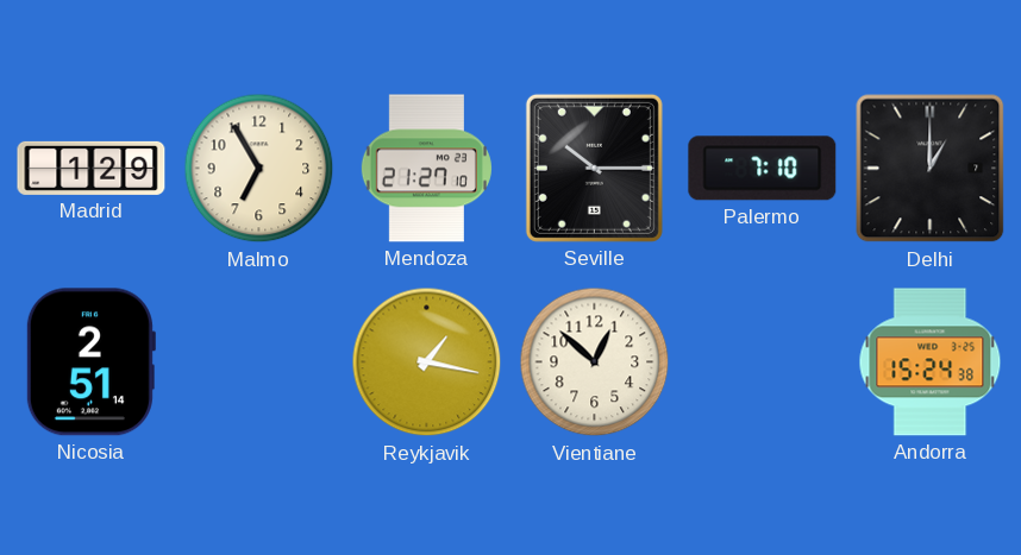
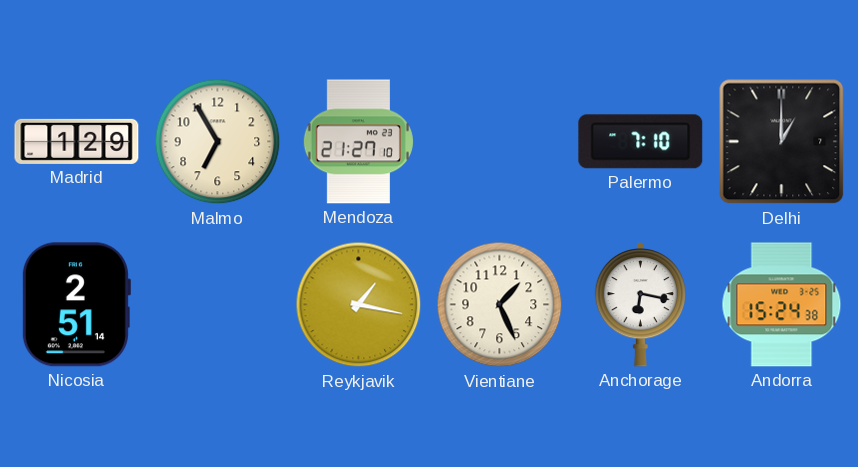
Seville: 10:15 -> none
Vientiane: 12:52 -> 1:26
Anchorage: none -> 6:17
